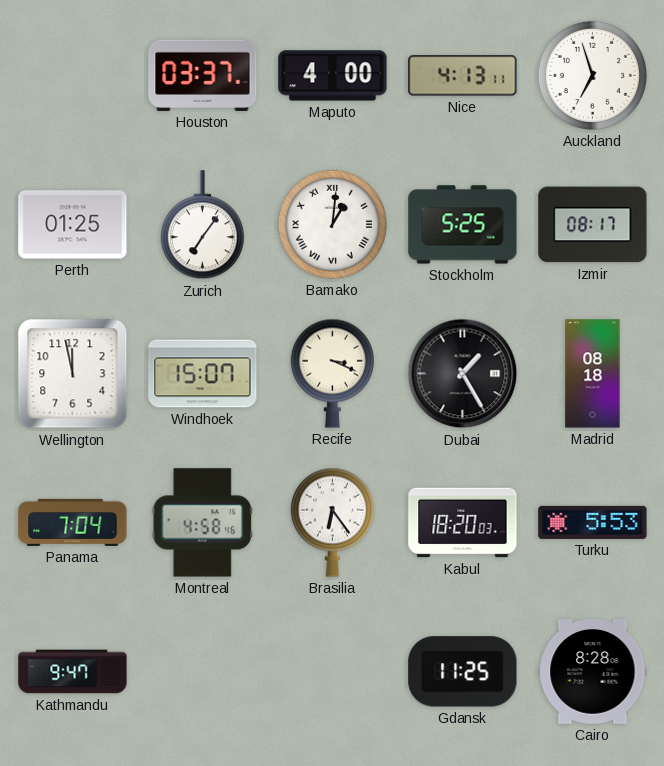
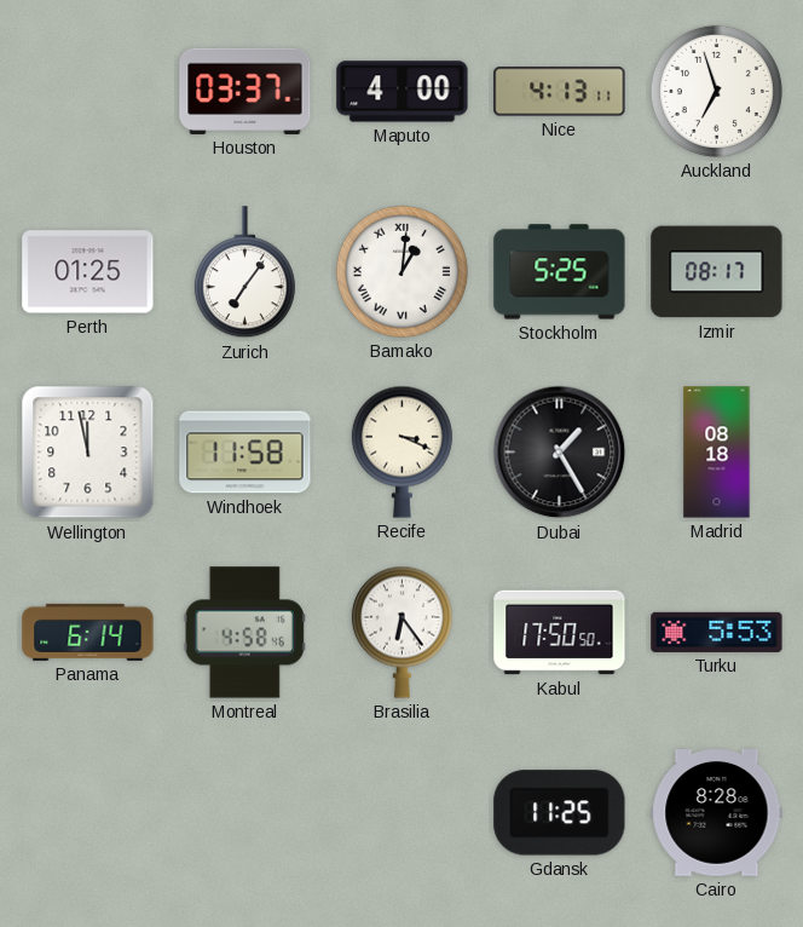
Windhoek: 15:07 -> 11:58
Panama: 7:04 -> 6:14
Kabul: 18:20 -> 17:50
Kathmandu: 9:47 -> none
